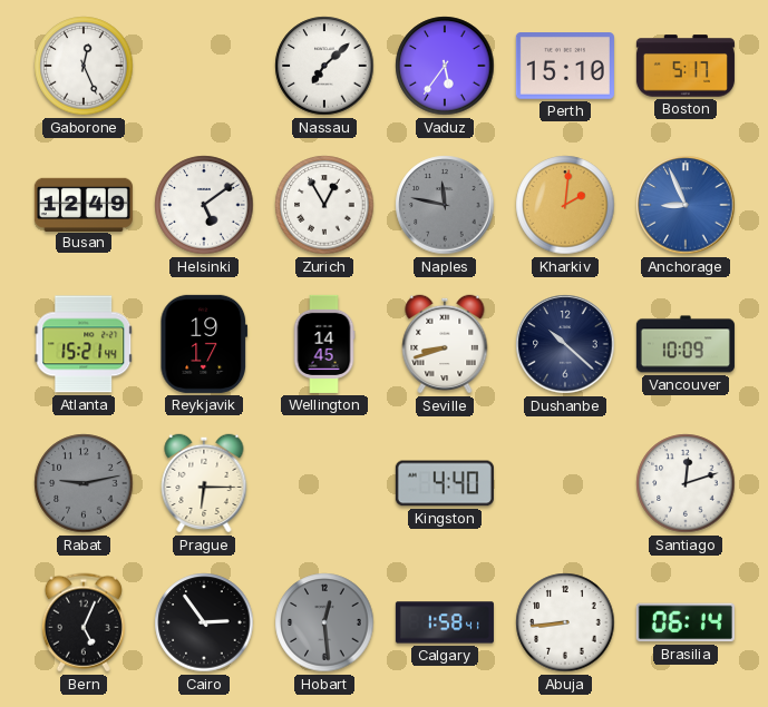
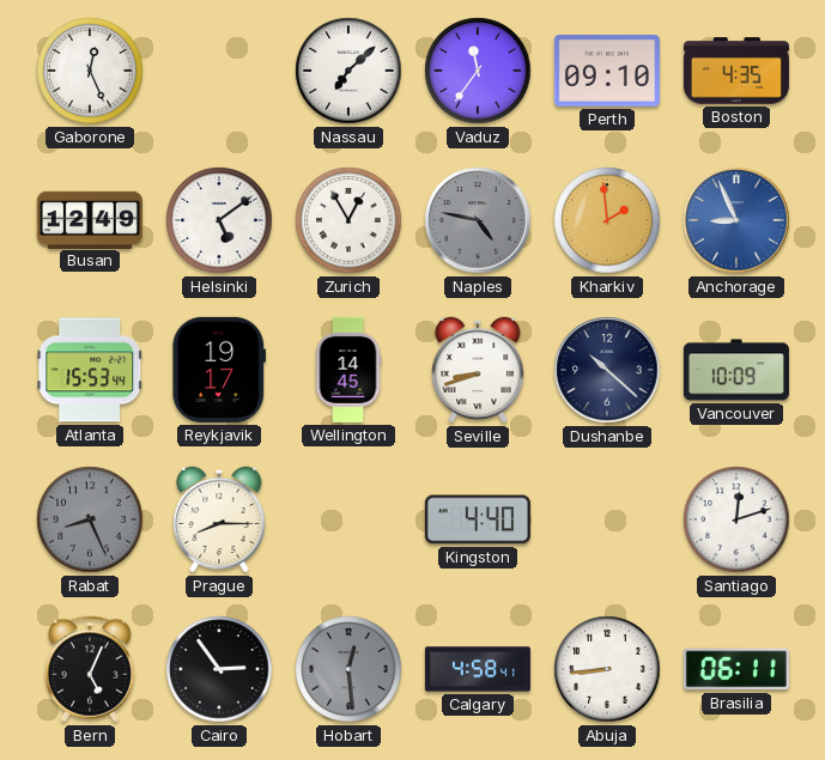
Vaduz: 5:36 -> 11:36
Perth: 15:10 -> 09:10
Boston: 5:17 -> 4:35
Naples: 11:47 -> 4:47
Kharkiv: 2:01 -> 1:59
Atlanta: 15:21 -> 15:53
Rabat: 9:13 -> 8:26
Prague: 6:15 -> 8:15
Calgary: 1:58 -> 4:58
Brasilia: 06:14 -> 06:11
